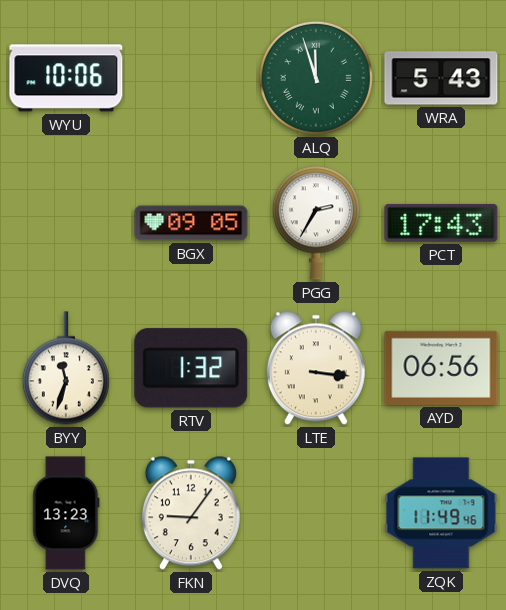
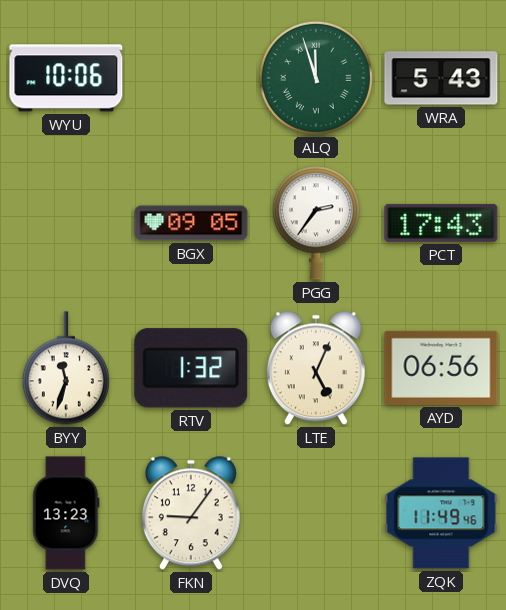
PGG: 2:35 -> 2:36
LTE: 3:16 -> 5:04
